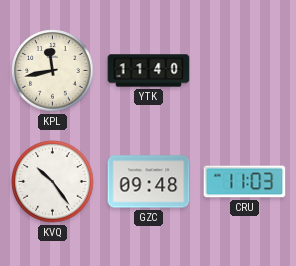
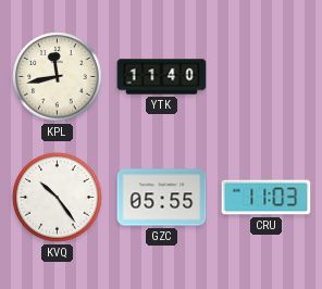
GZC: 09:48 -> 05:55
